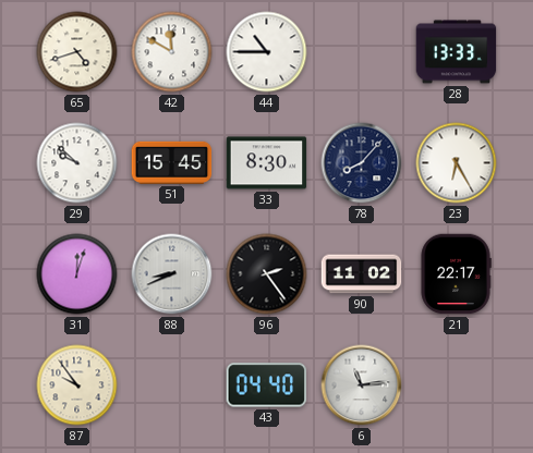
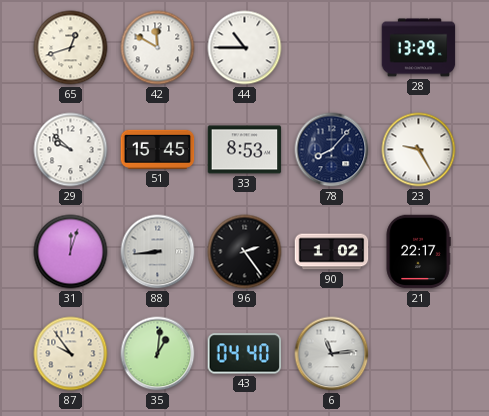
65: 4:42 -> 12:42
28: 13:33 -> 13:29
33: 8:30 -> 8:53
23: 6:25 -> 9:25
88: 8:41 -> 8:44
90: 11:02 -> 1:02
35: none -> 1:01
